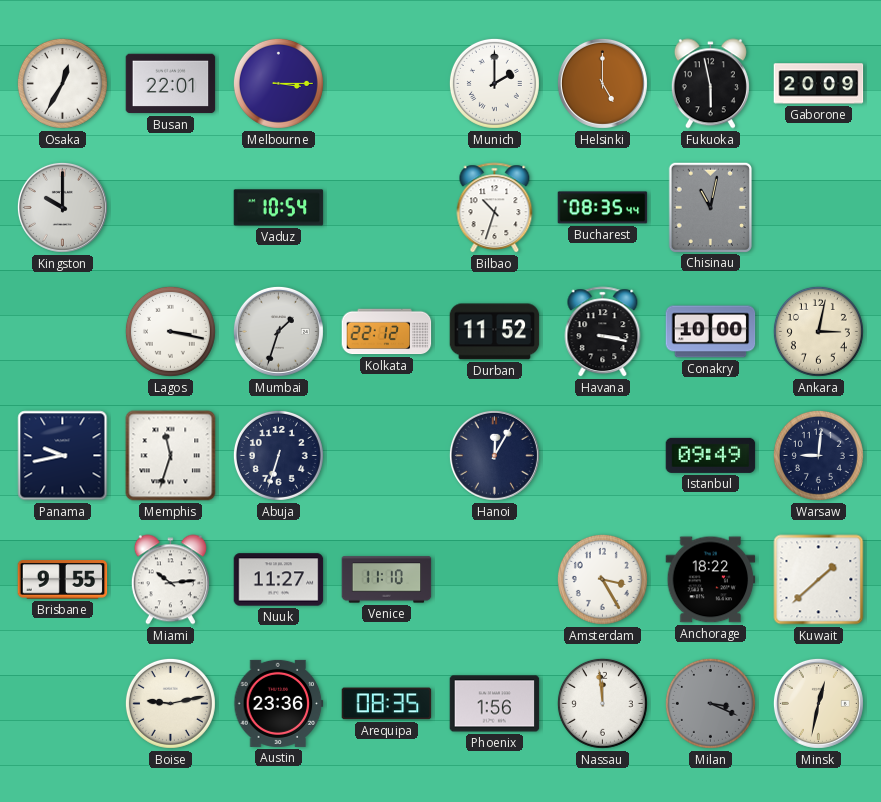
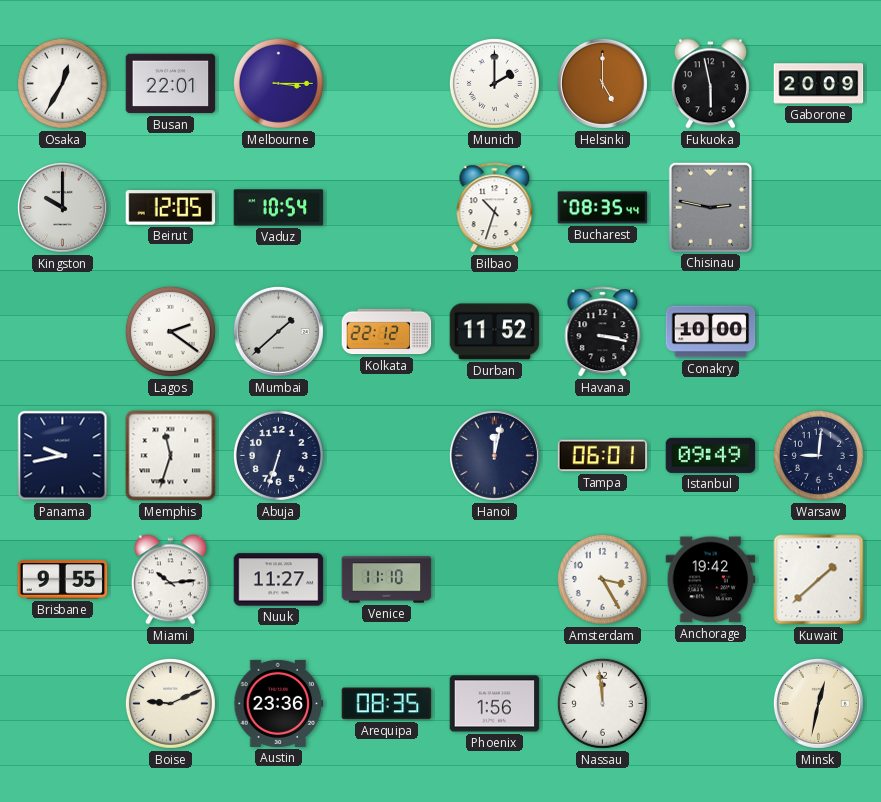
Beirut: none -> 12:05
Chisinau: 11:02 -> 2:47
Lagos: 3:17 -> 2:21
Mumbai: 1:33 -> 1:38
Ankara: 3:02 -> none
Hanoi: 12:05 -> 12:02
Tampa: none -> 06:01
Anchorage: 18:22 -> 19:42
Boise: 9:13 -> 9:11
Milan: 3:19 -> none
